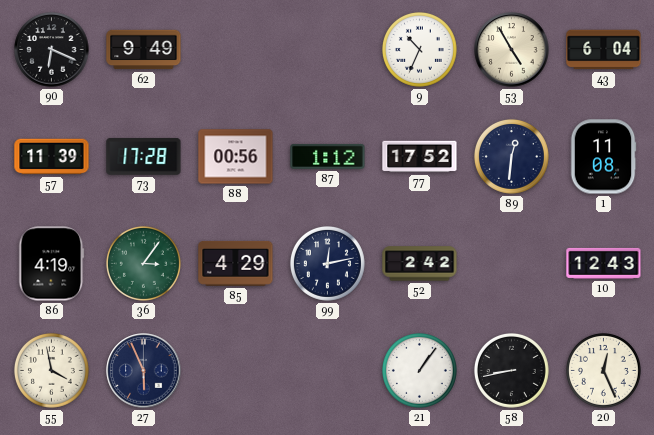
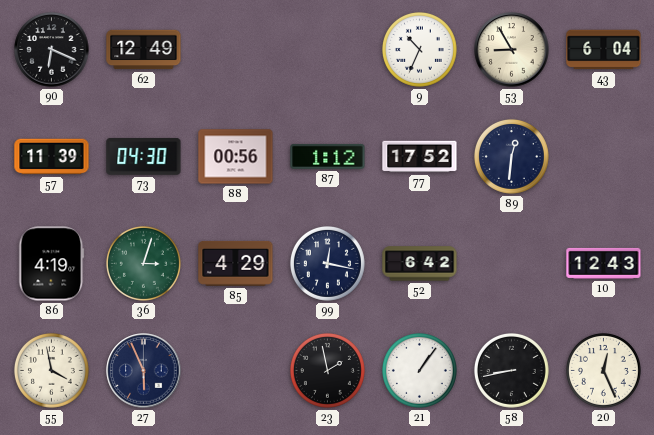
62: 9:49 -> 12:49
53: 4:55 -> 8:55
73: 17:28 -> 04:30
1: 11:08 -> none
36: 3:06 -> 3:03
99: 12:13 -> 12:17
52: 2:42 -> 6:42
23: none -> 1:58
